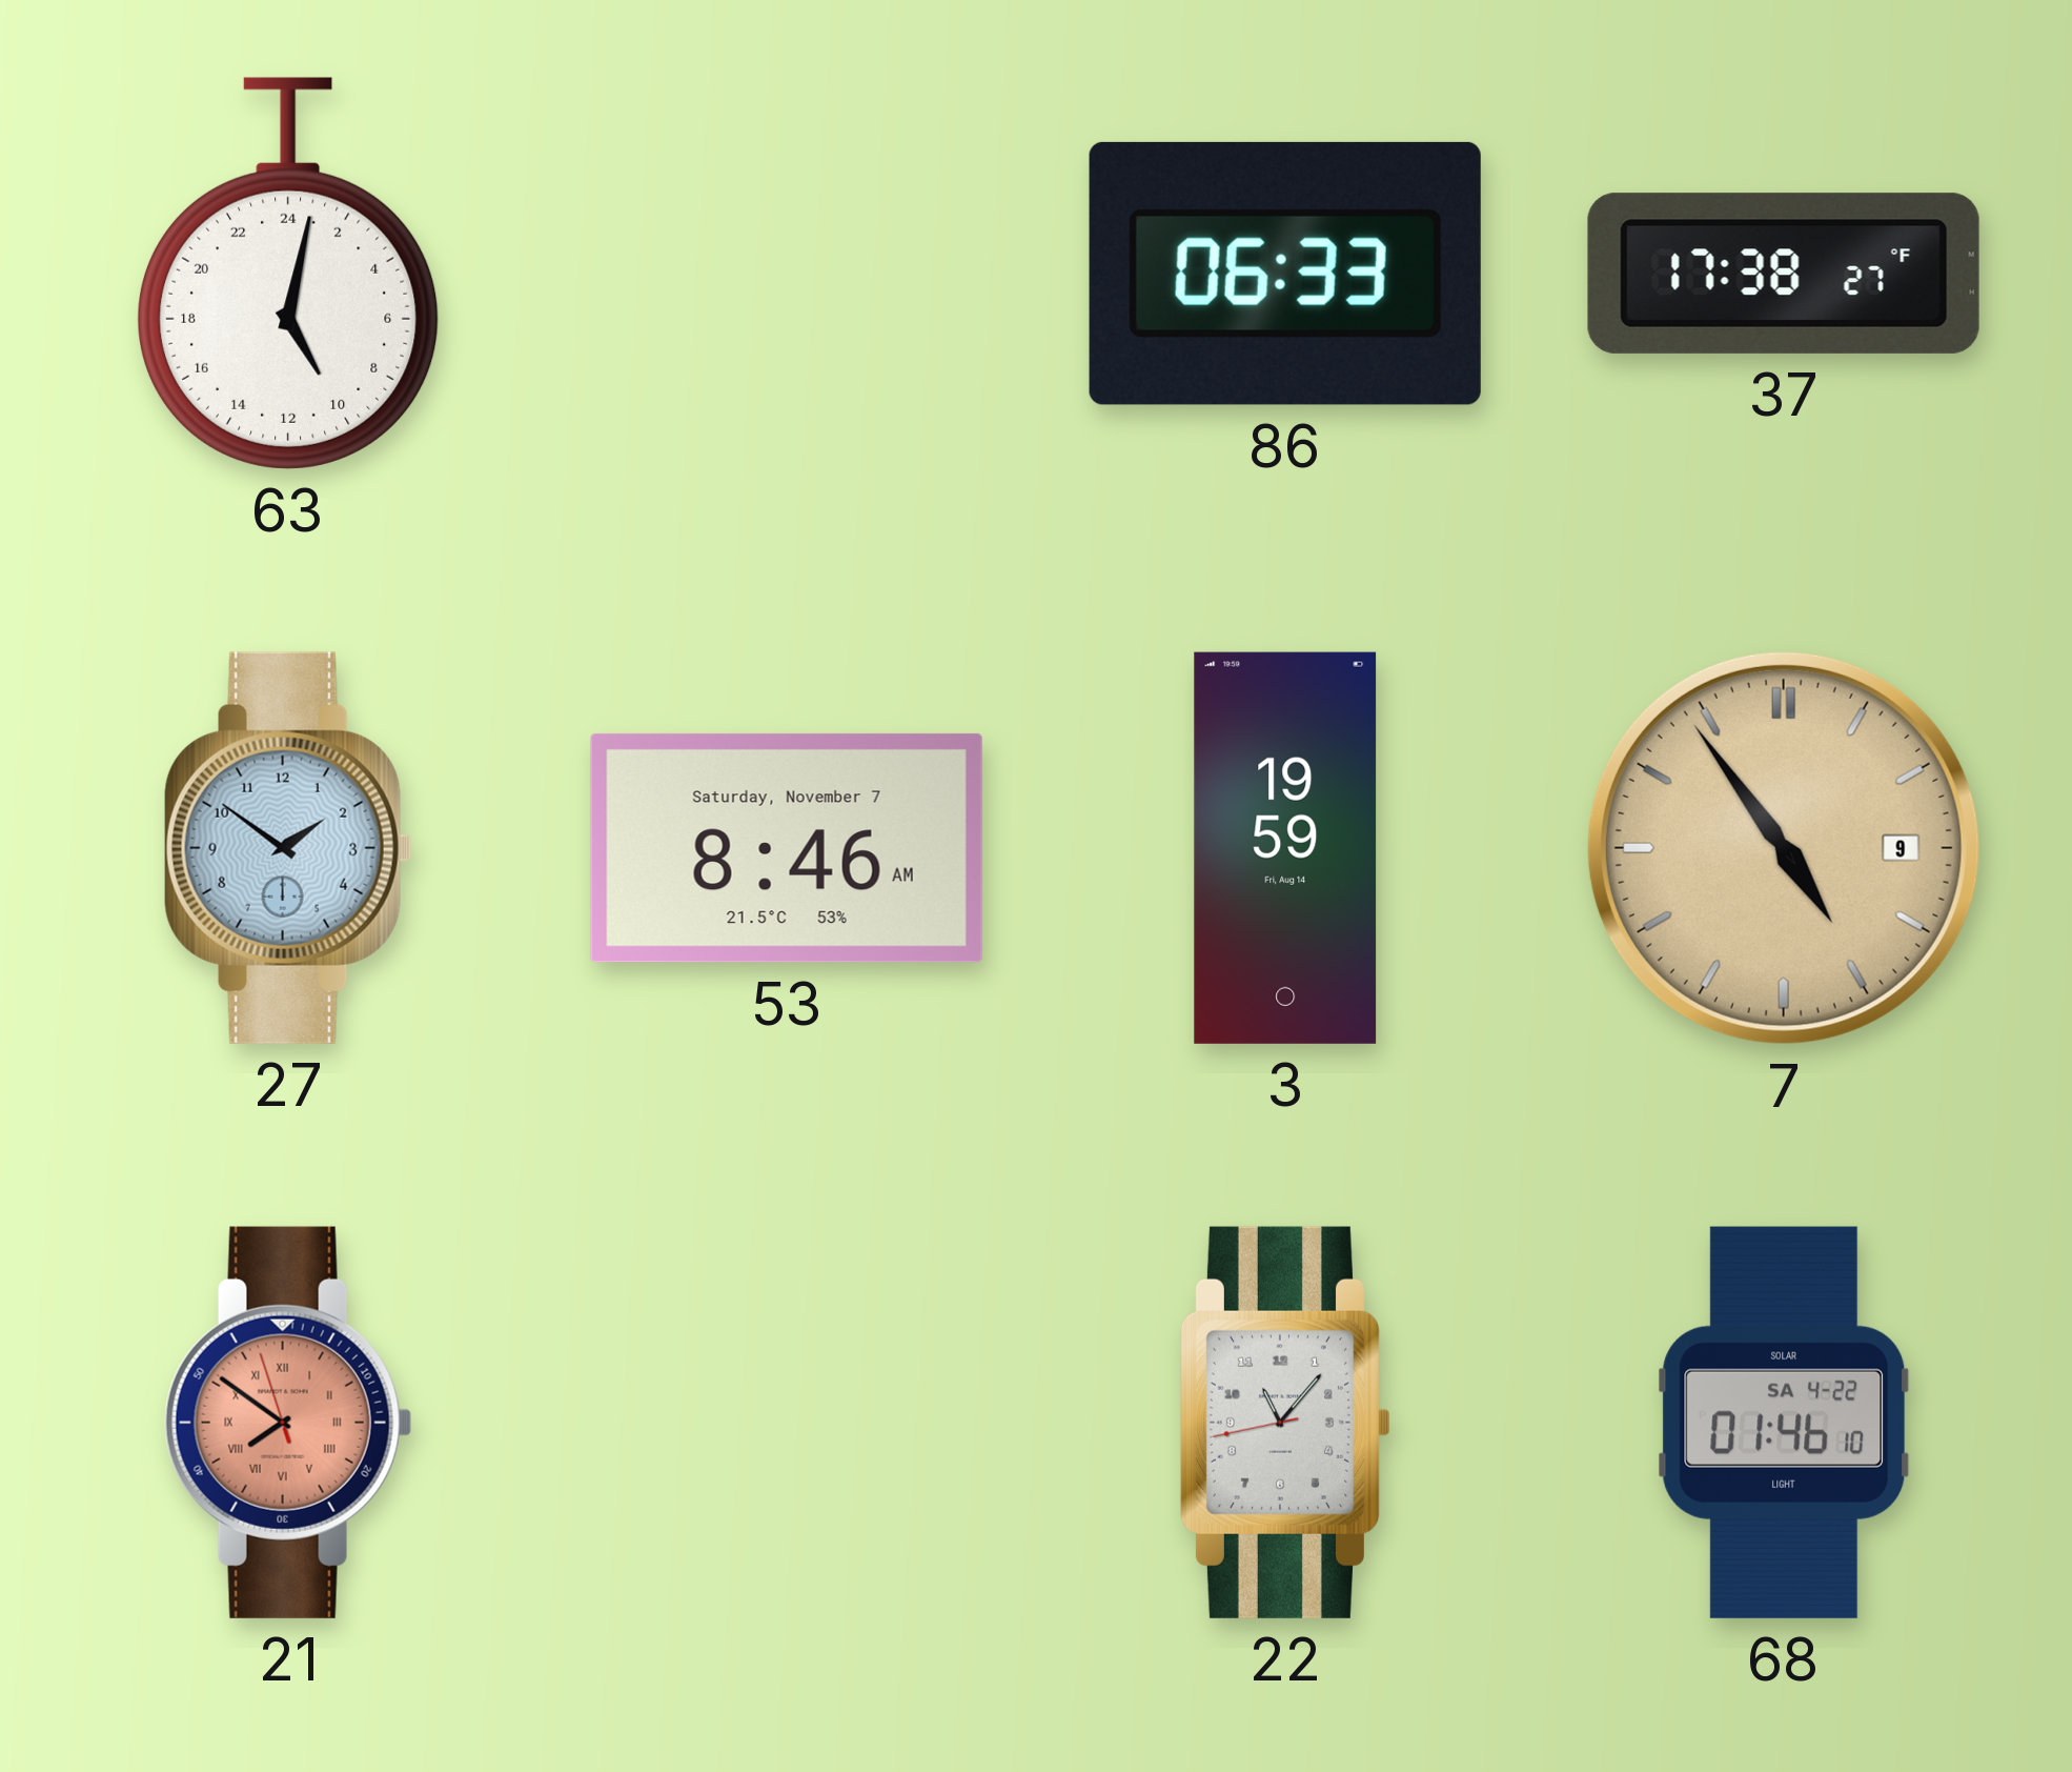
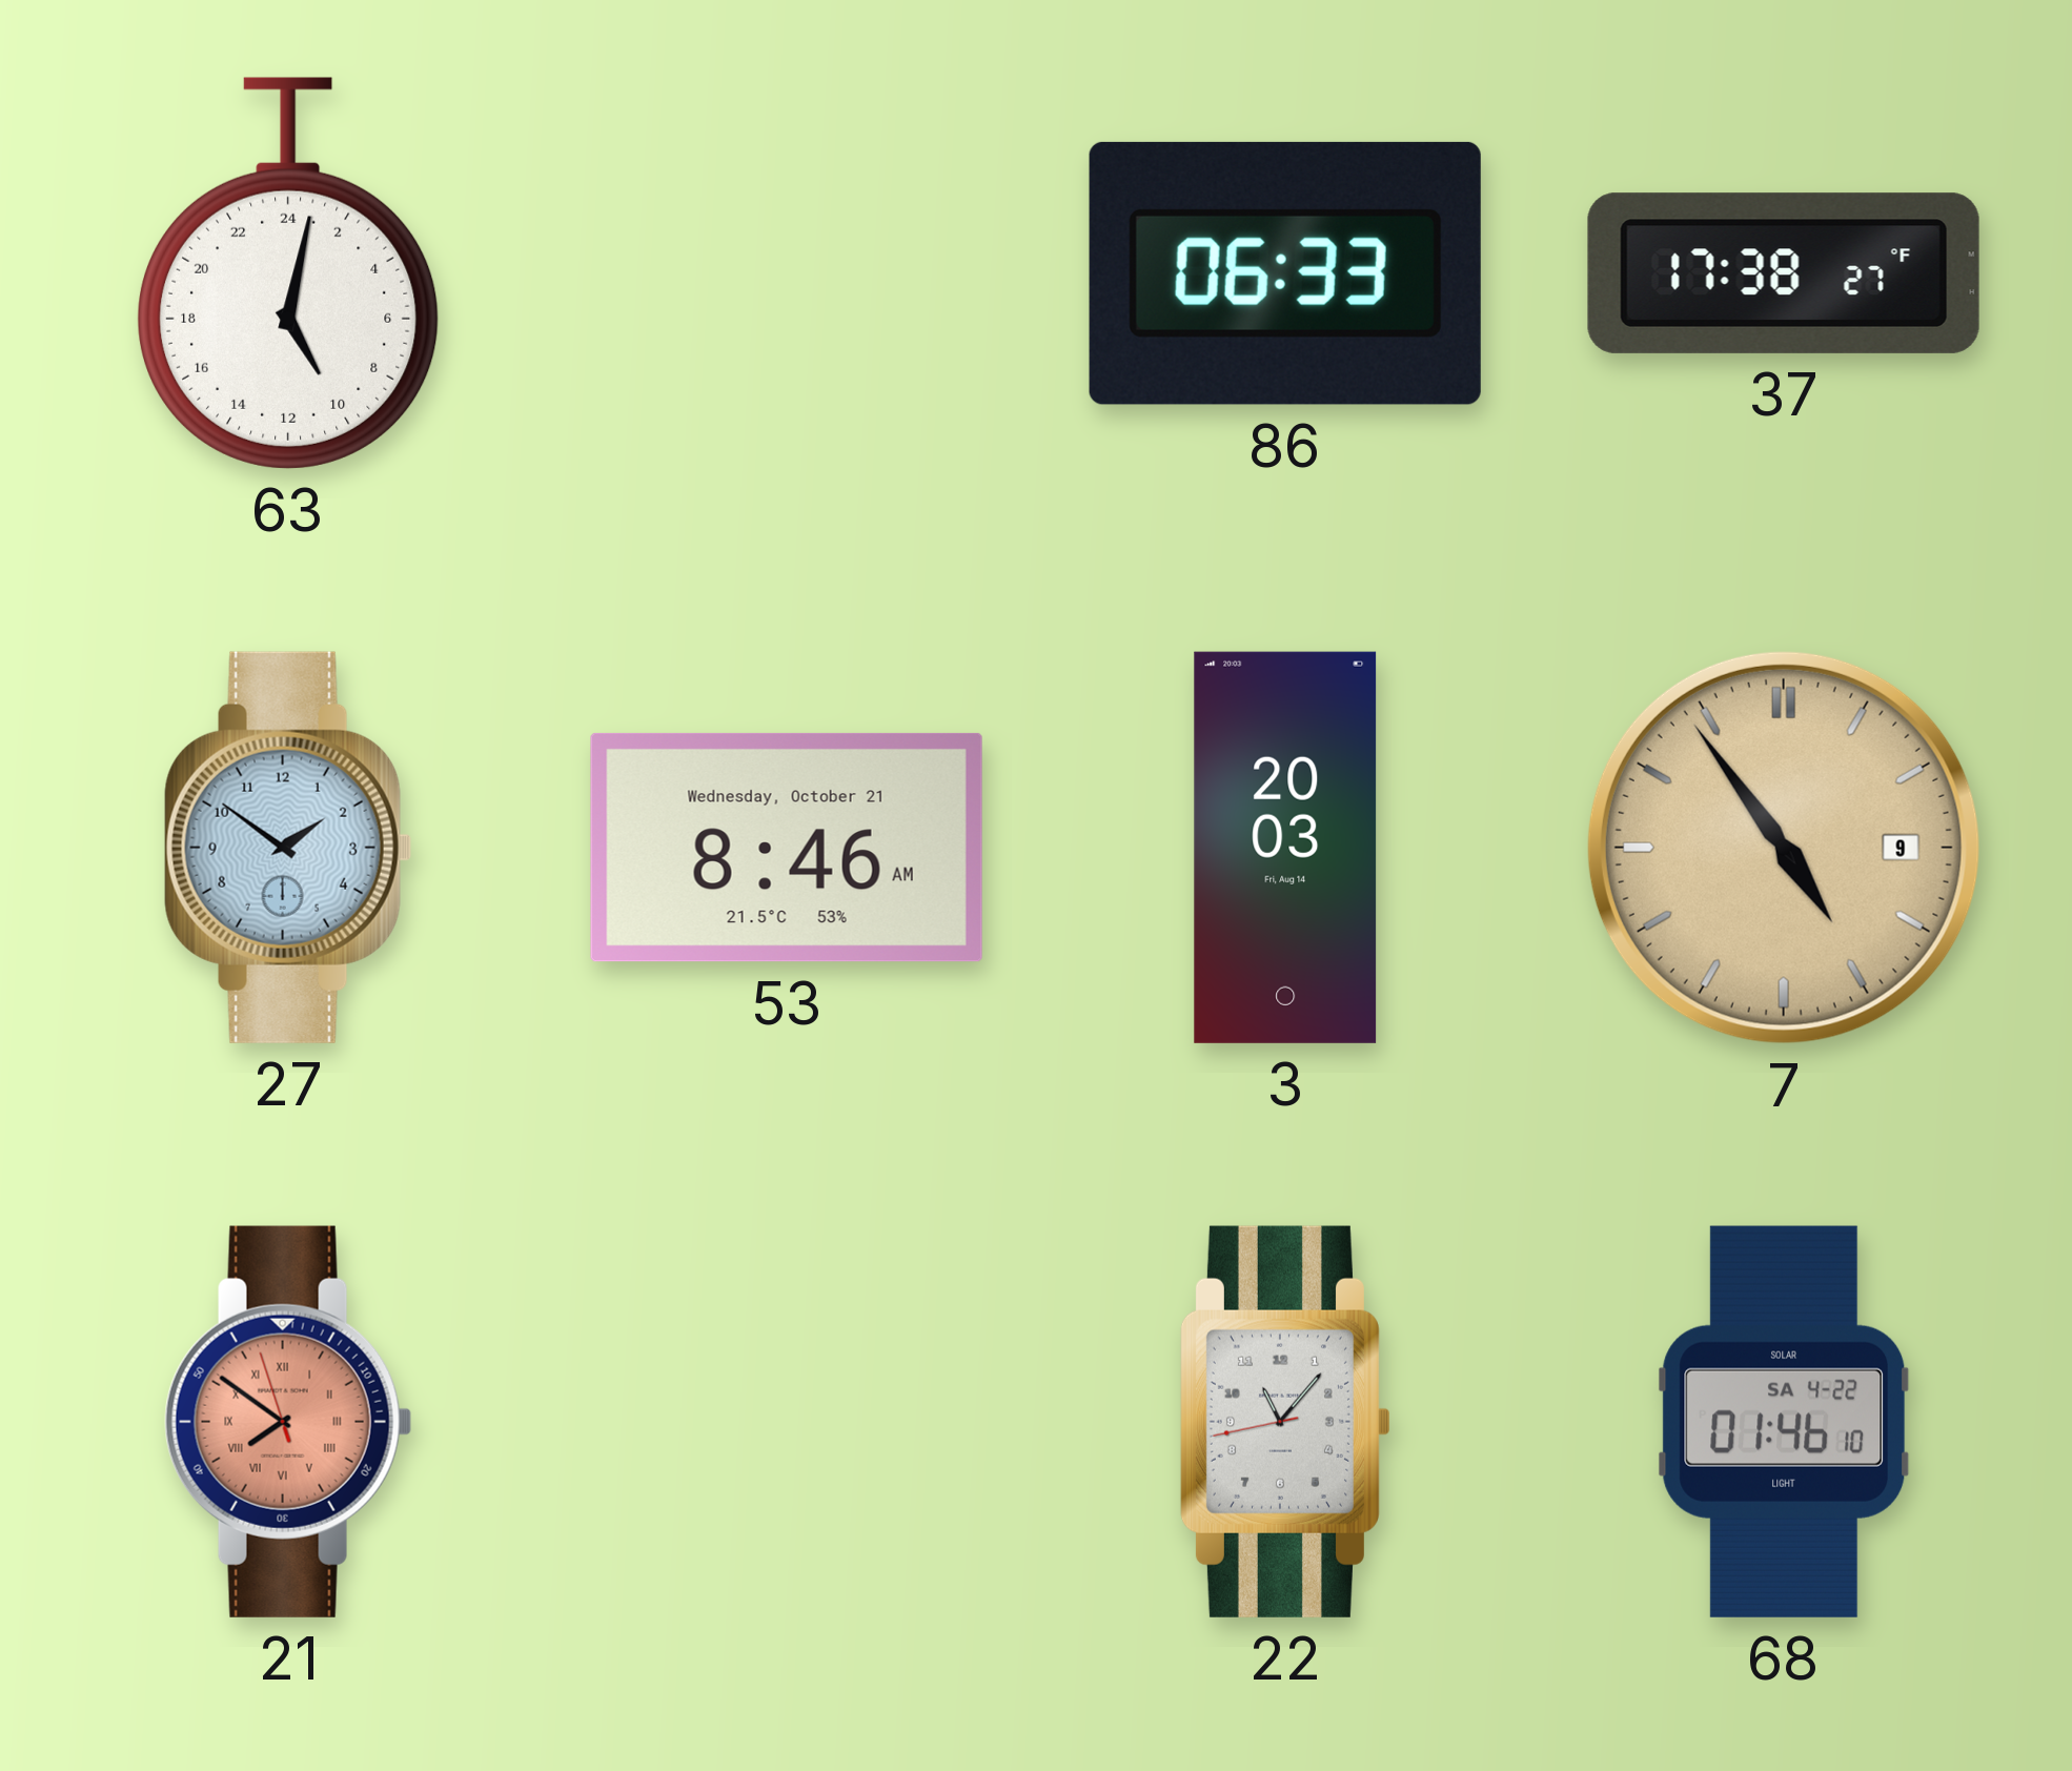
53 date: Saturday, November 7 -> Wednesday, October 21
3: 19:59 -> 20:03
